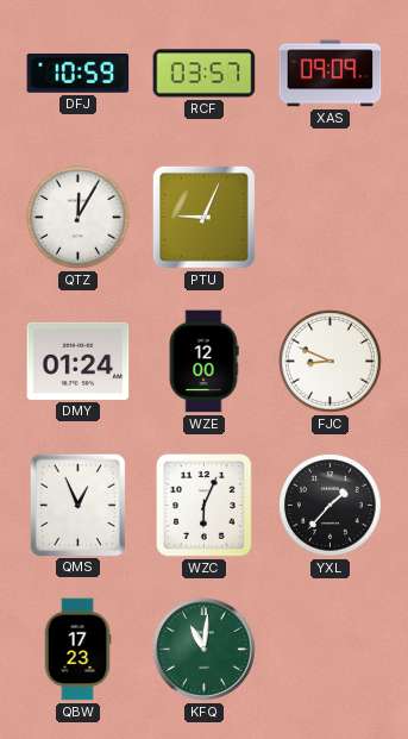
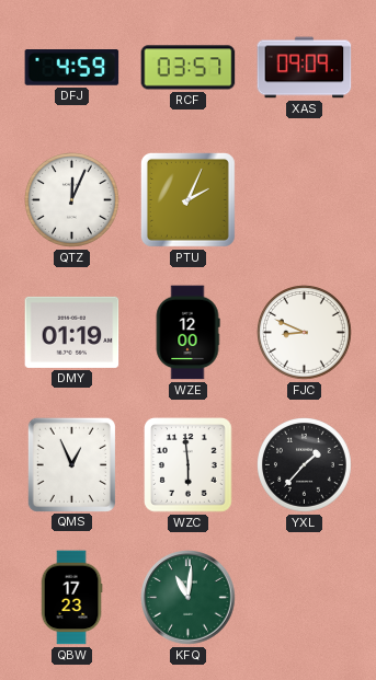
DFJ: 10:59 -> 4:59
QTZ: 12:05 -> 12:04
PTU: 9:04 -> 2:04
DMY: 01:24 -> 01:19
WZC: 6:04 -> 5:59
